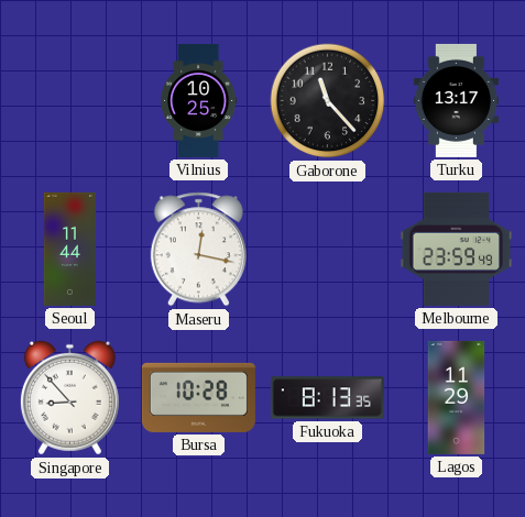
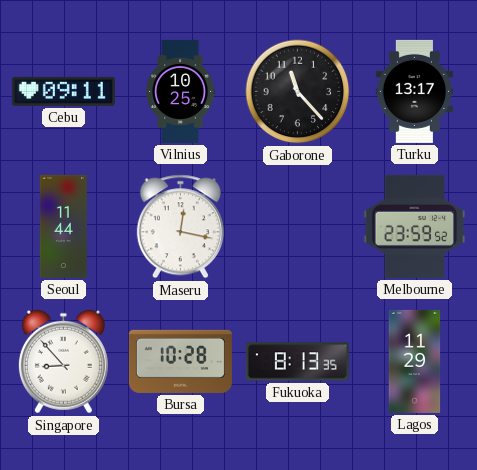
Cebu: none -> 09:11
Melbourne: 23:59:49 -> 23:59:52
